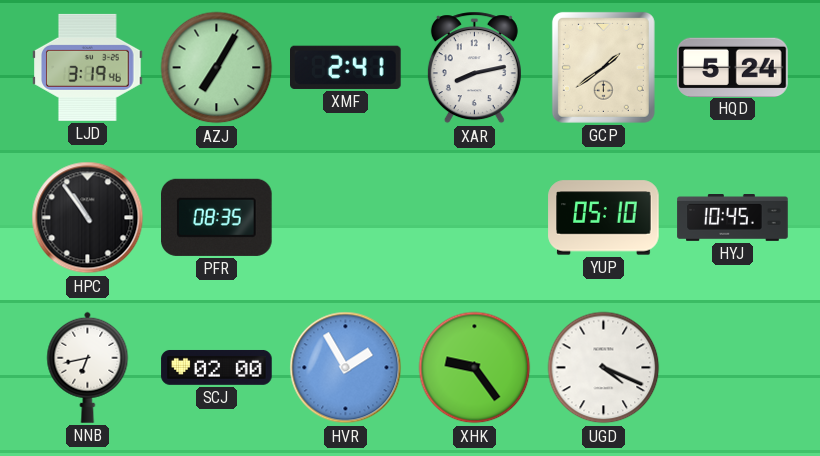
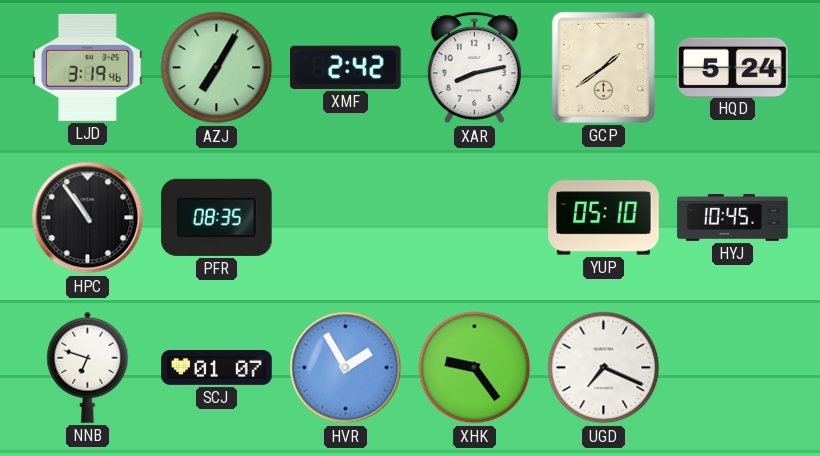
XMF: 2:41 -> 2:42
NNB: 6:43 -> 6:48
SCJ: 02:00 -> 01:07
UGD: 4:19 -> 7:19
